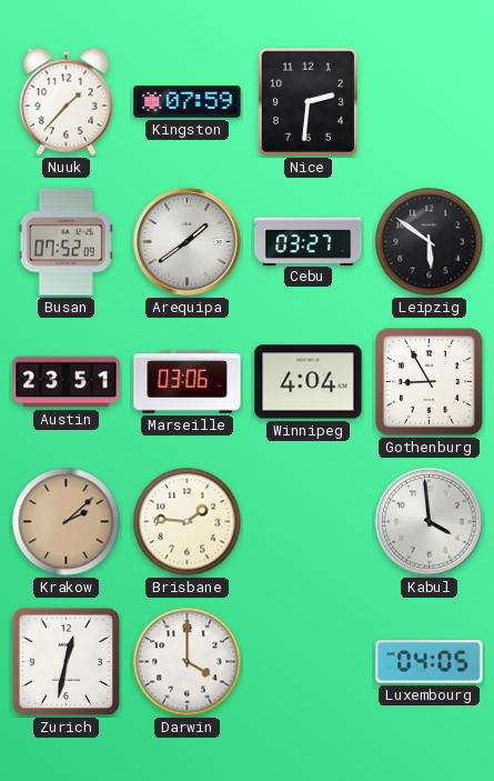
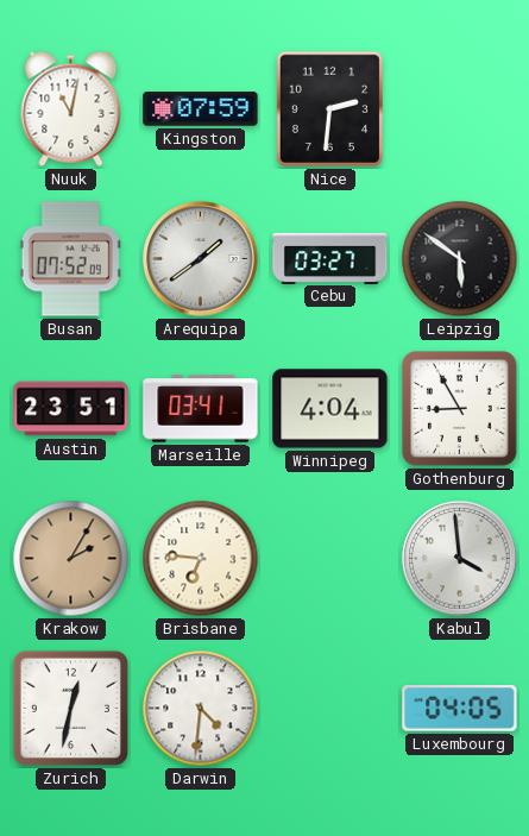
Nuuk: 1:37 -> 11:02
Marseille: 03:06 -> 03:41
Krakow: 2:08 -> 2:05
Brisbane: 1:46 -> 6:46
Darwin: 4:00 -> 4:31
